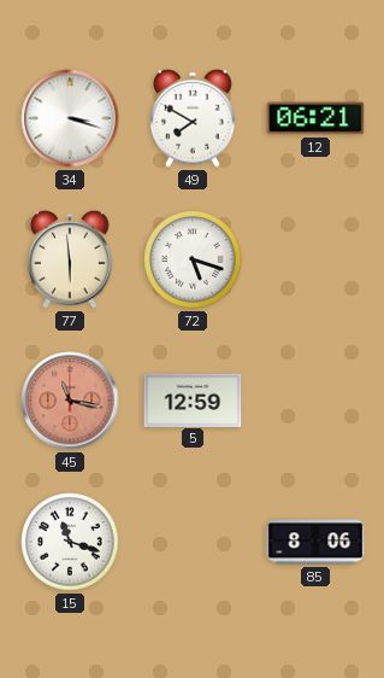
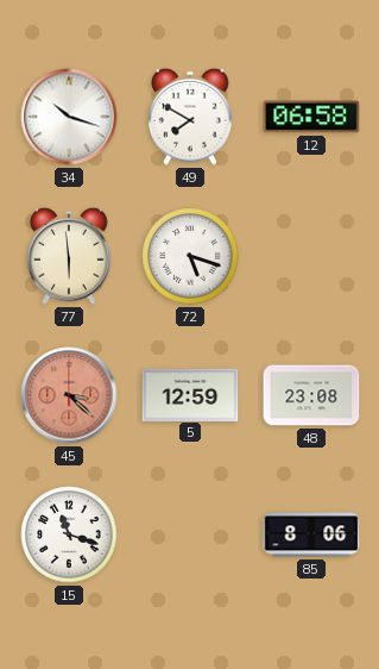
34: 3:18 -> 10:18
12: 06:21 -> 06:58
45: 11:17 -> 3:22
48: none -> 23:08
